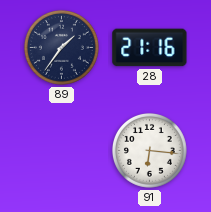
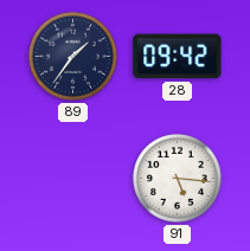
28: 21:16 -> 09:42
91: 6:16 -> 5:16
